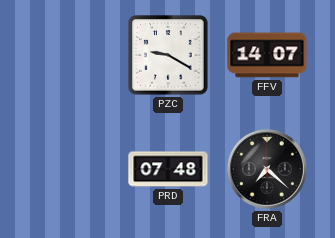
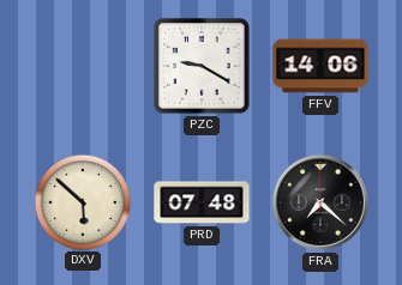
FFV: 14:07 -> 14:06
DXV: none -> 5:52
